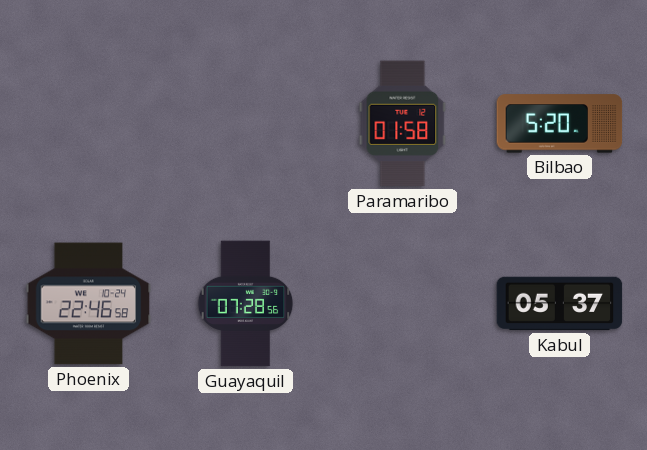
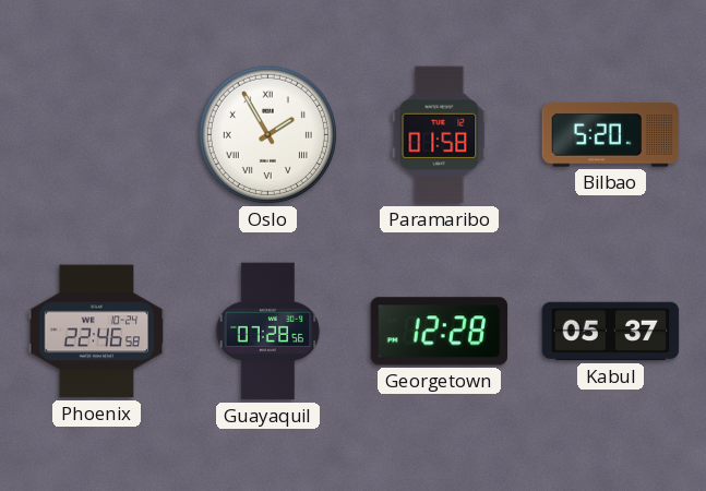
Oslo: none -> 1:55
Georgetown: none -> 12:28
